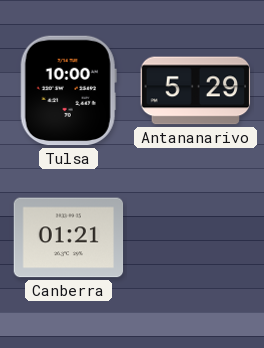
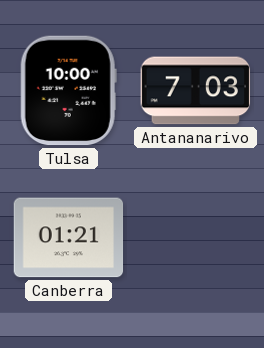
Antananarivo: 5:29 -> 7:03
